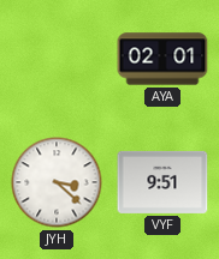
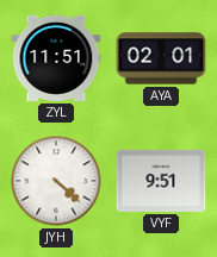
ZYL: none -> 11:51
JYH: 3:22 -> 4:22
